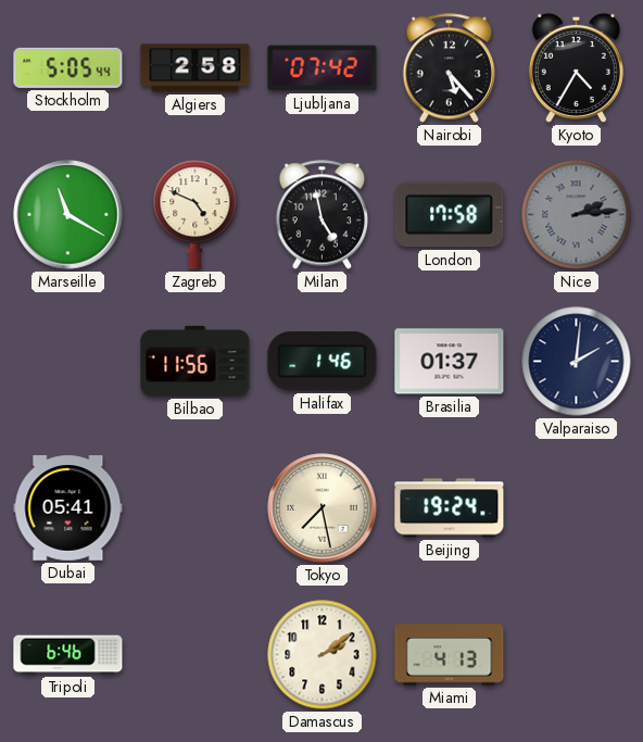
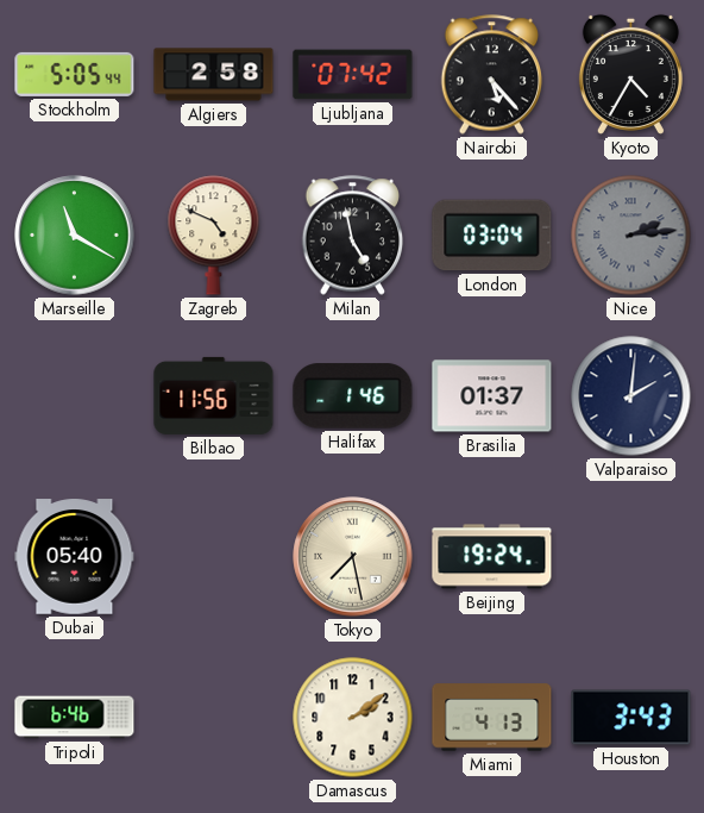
London: 17:58 -> 03:04
Dubai: 05:41 -> 05:40
Houston: none -> 3:43
